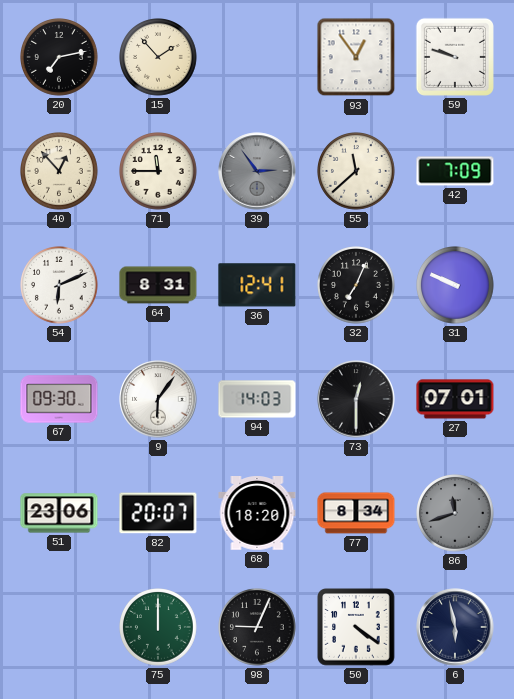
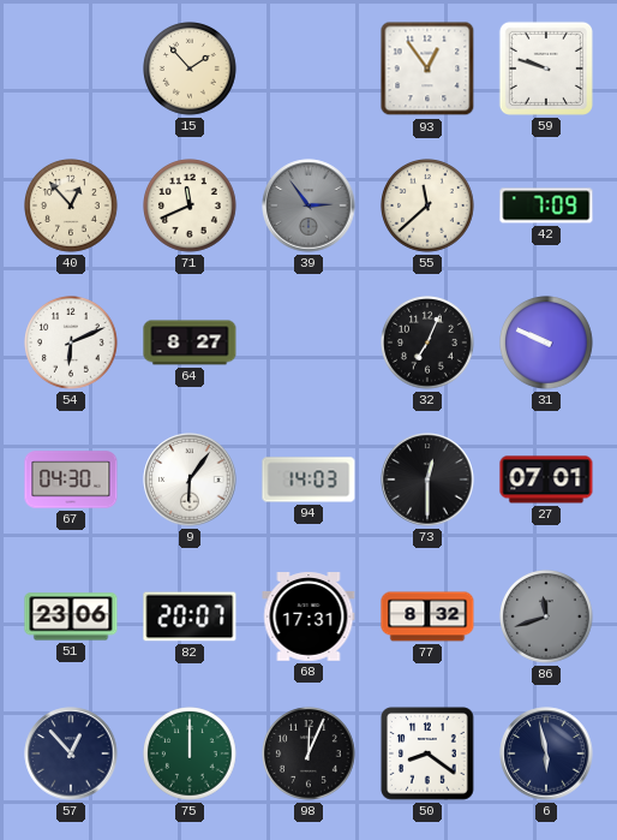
20: 7:13 -> none
71: 11:45 -> 11:41
64: 8:31 -> 8:27
36: 12:41 -> none
67: 09:30 -> 04:30
68: 18:20 -> 17:31
77: 8:34 -> 8:32
57: none -> 12:53
98: 9:04 -> 12:04
50: 4:21 -> 8:21
